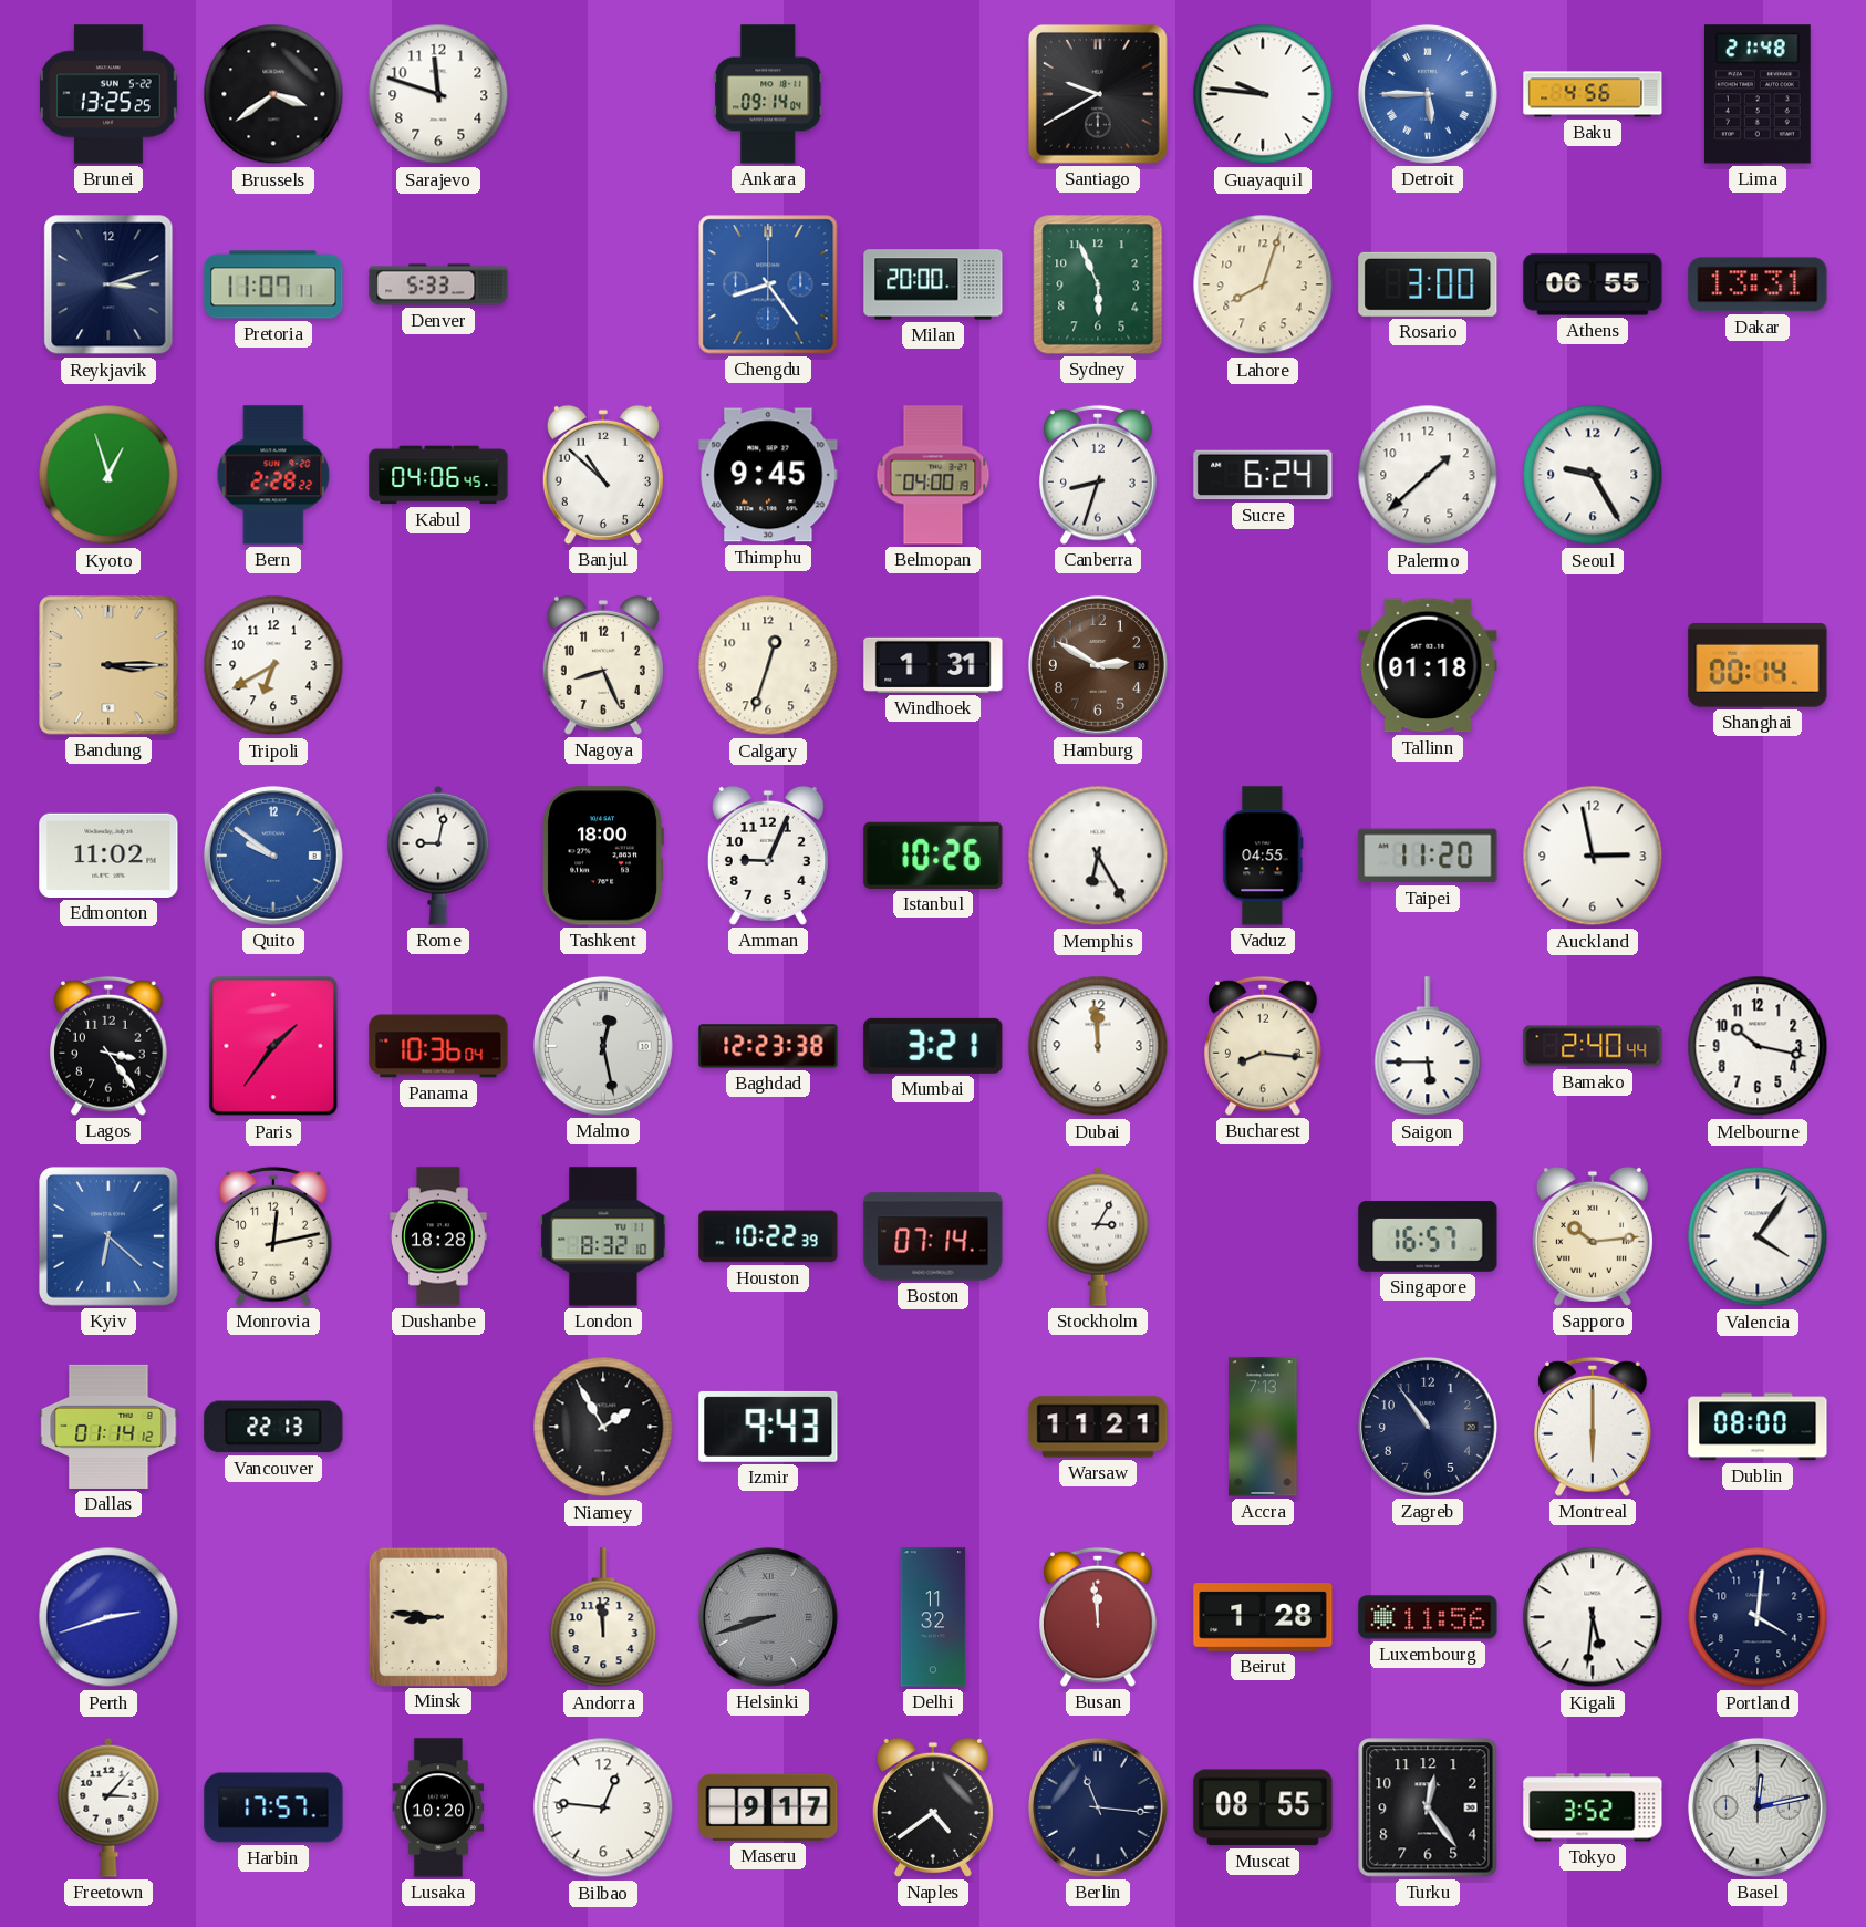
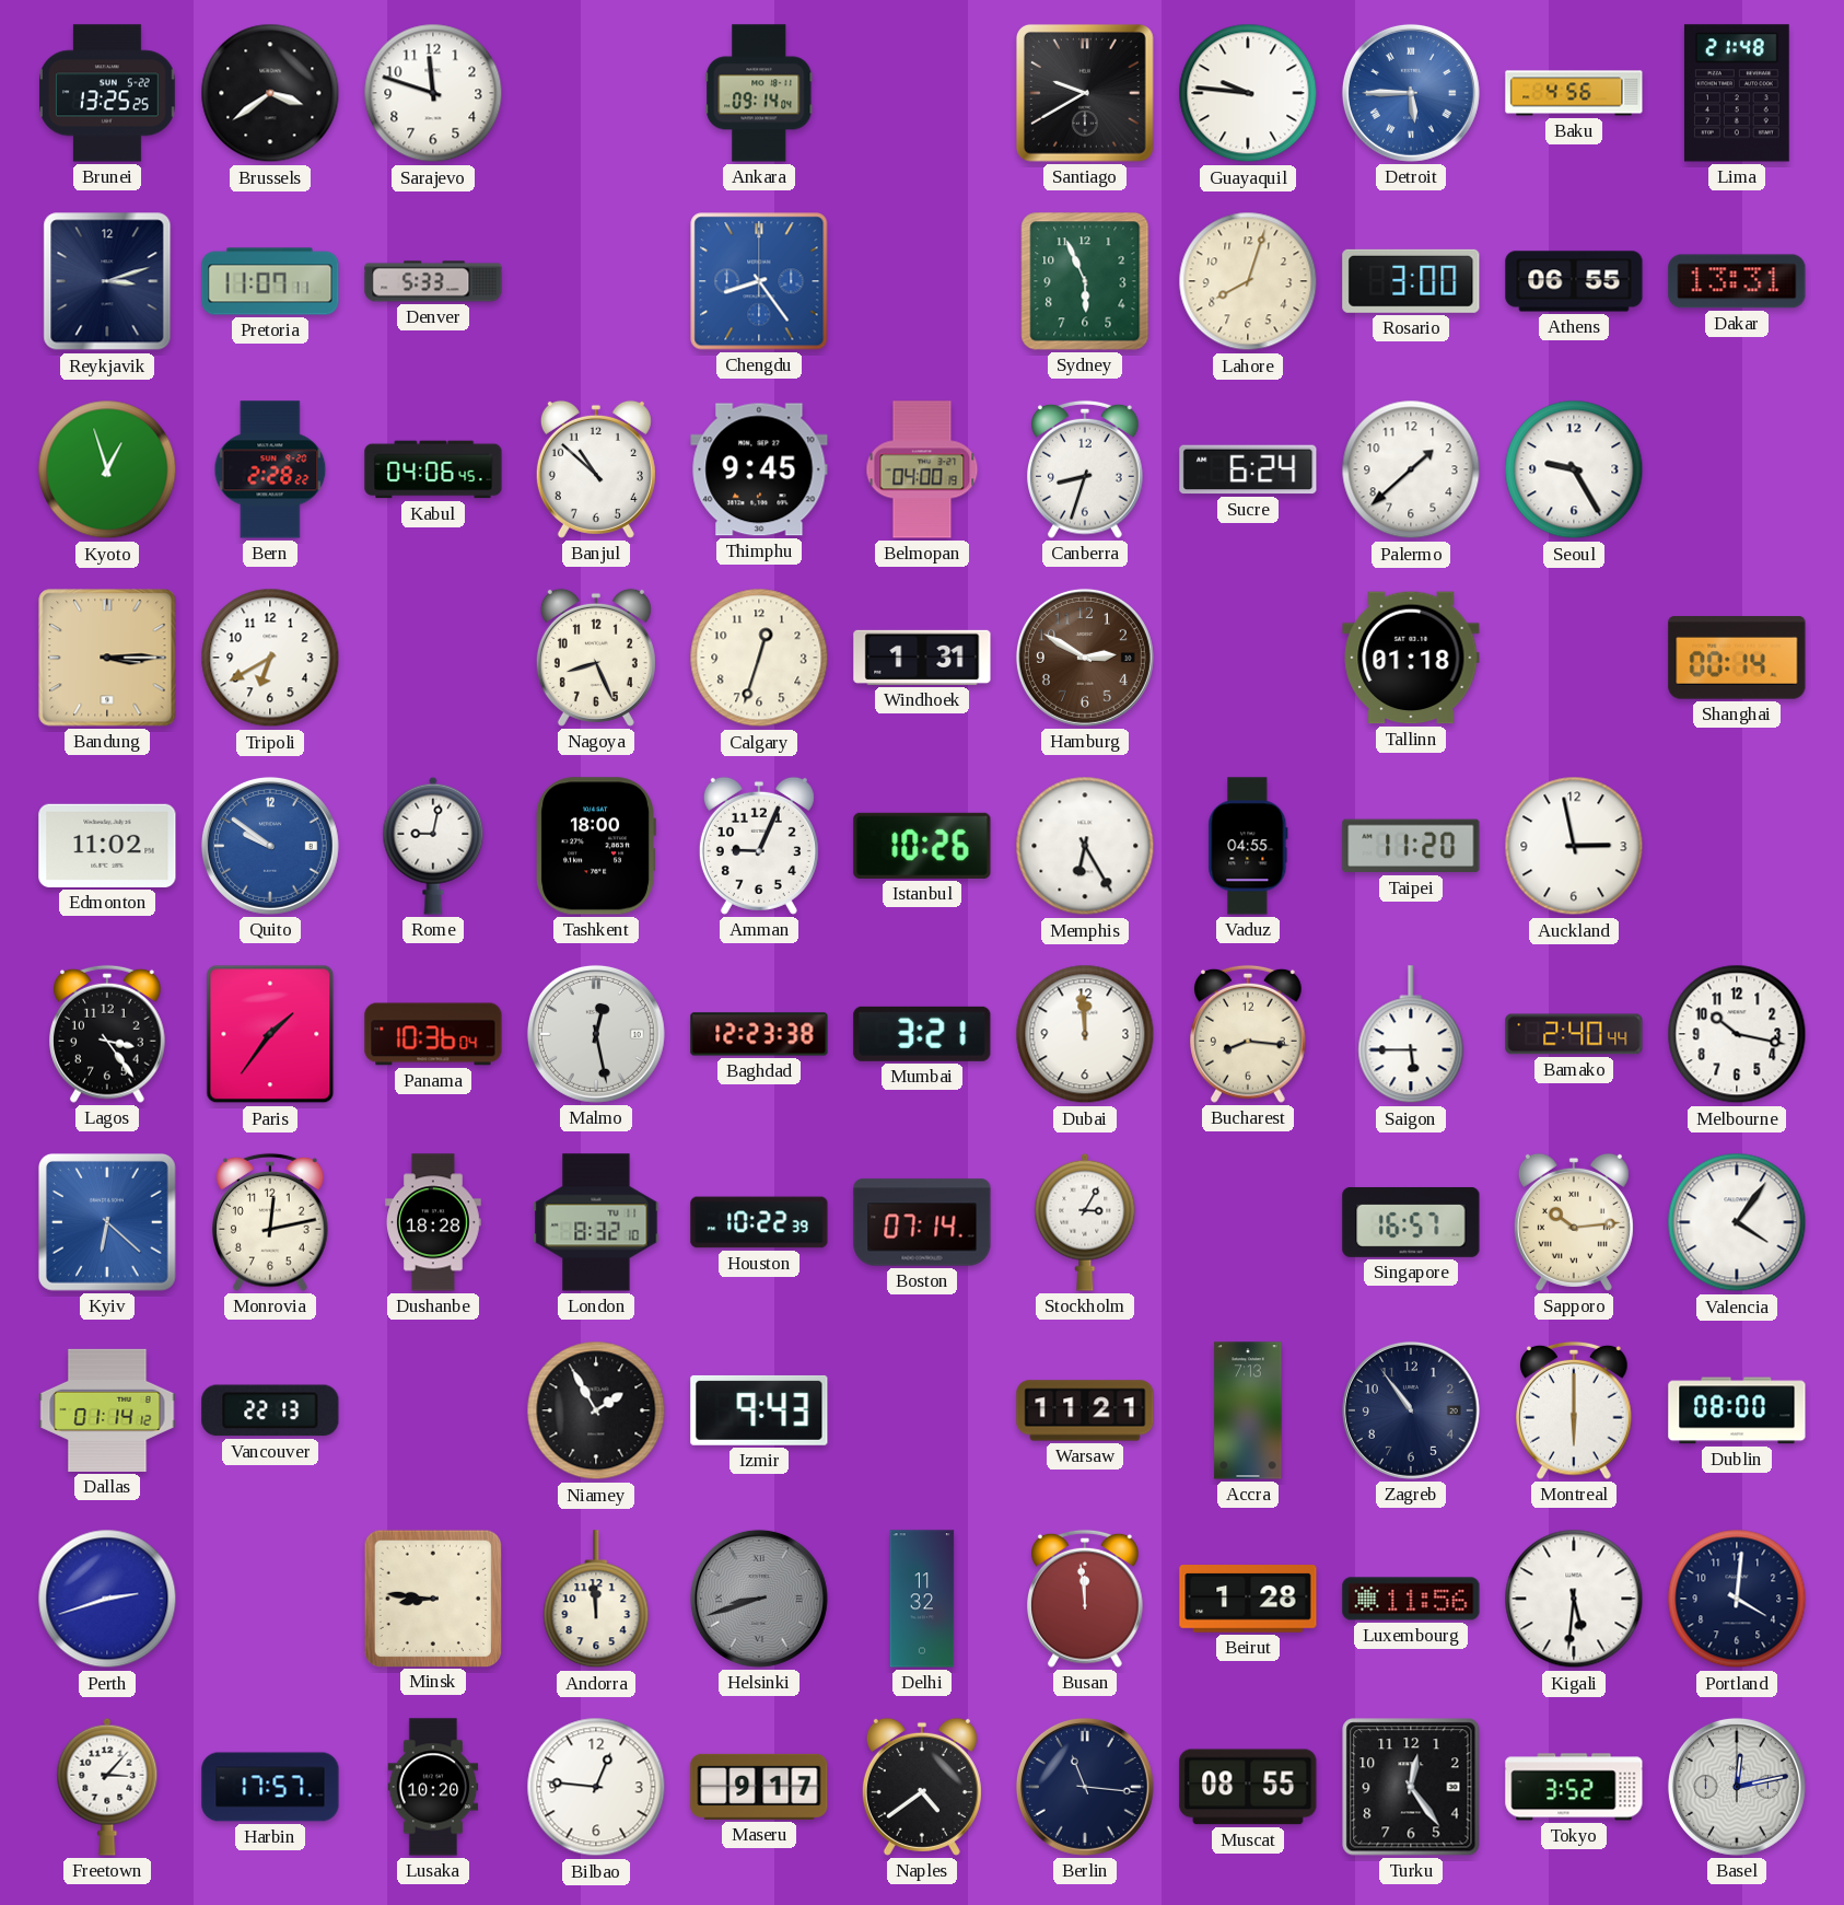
Milan: 20:00 -> none
